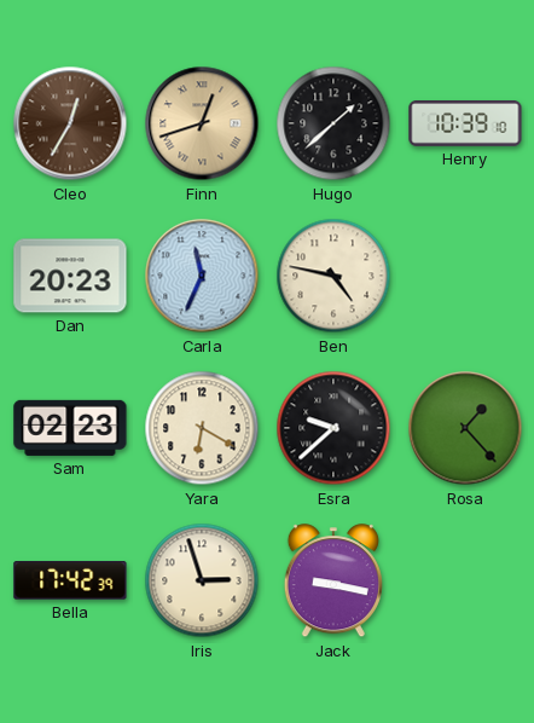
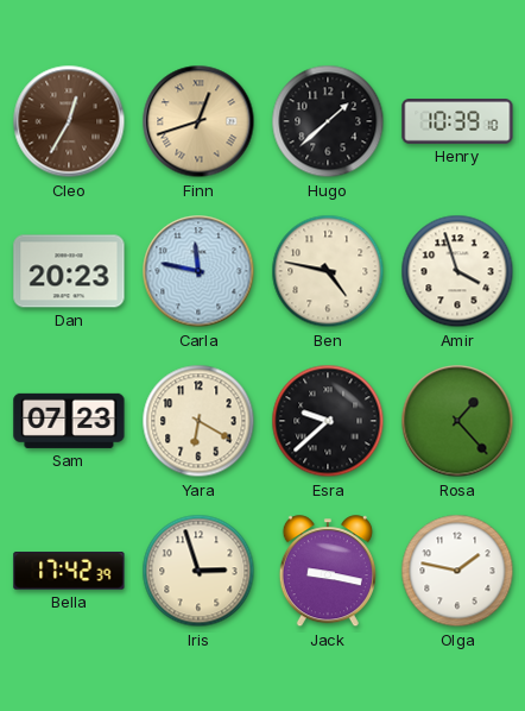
Carla: 11:34 -> 11:47
Amir: none -> 3:57
Sam: 02:23 -> 07:23
Olga: none -> 1:47
